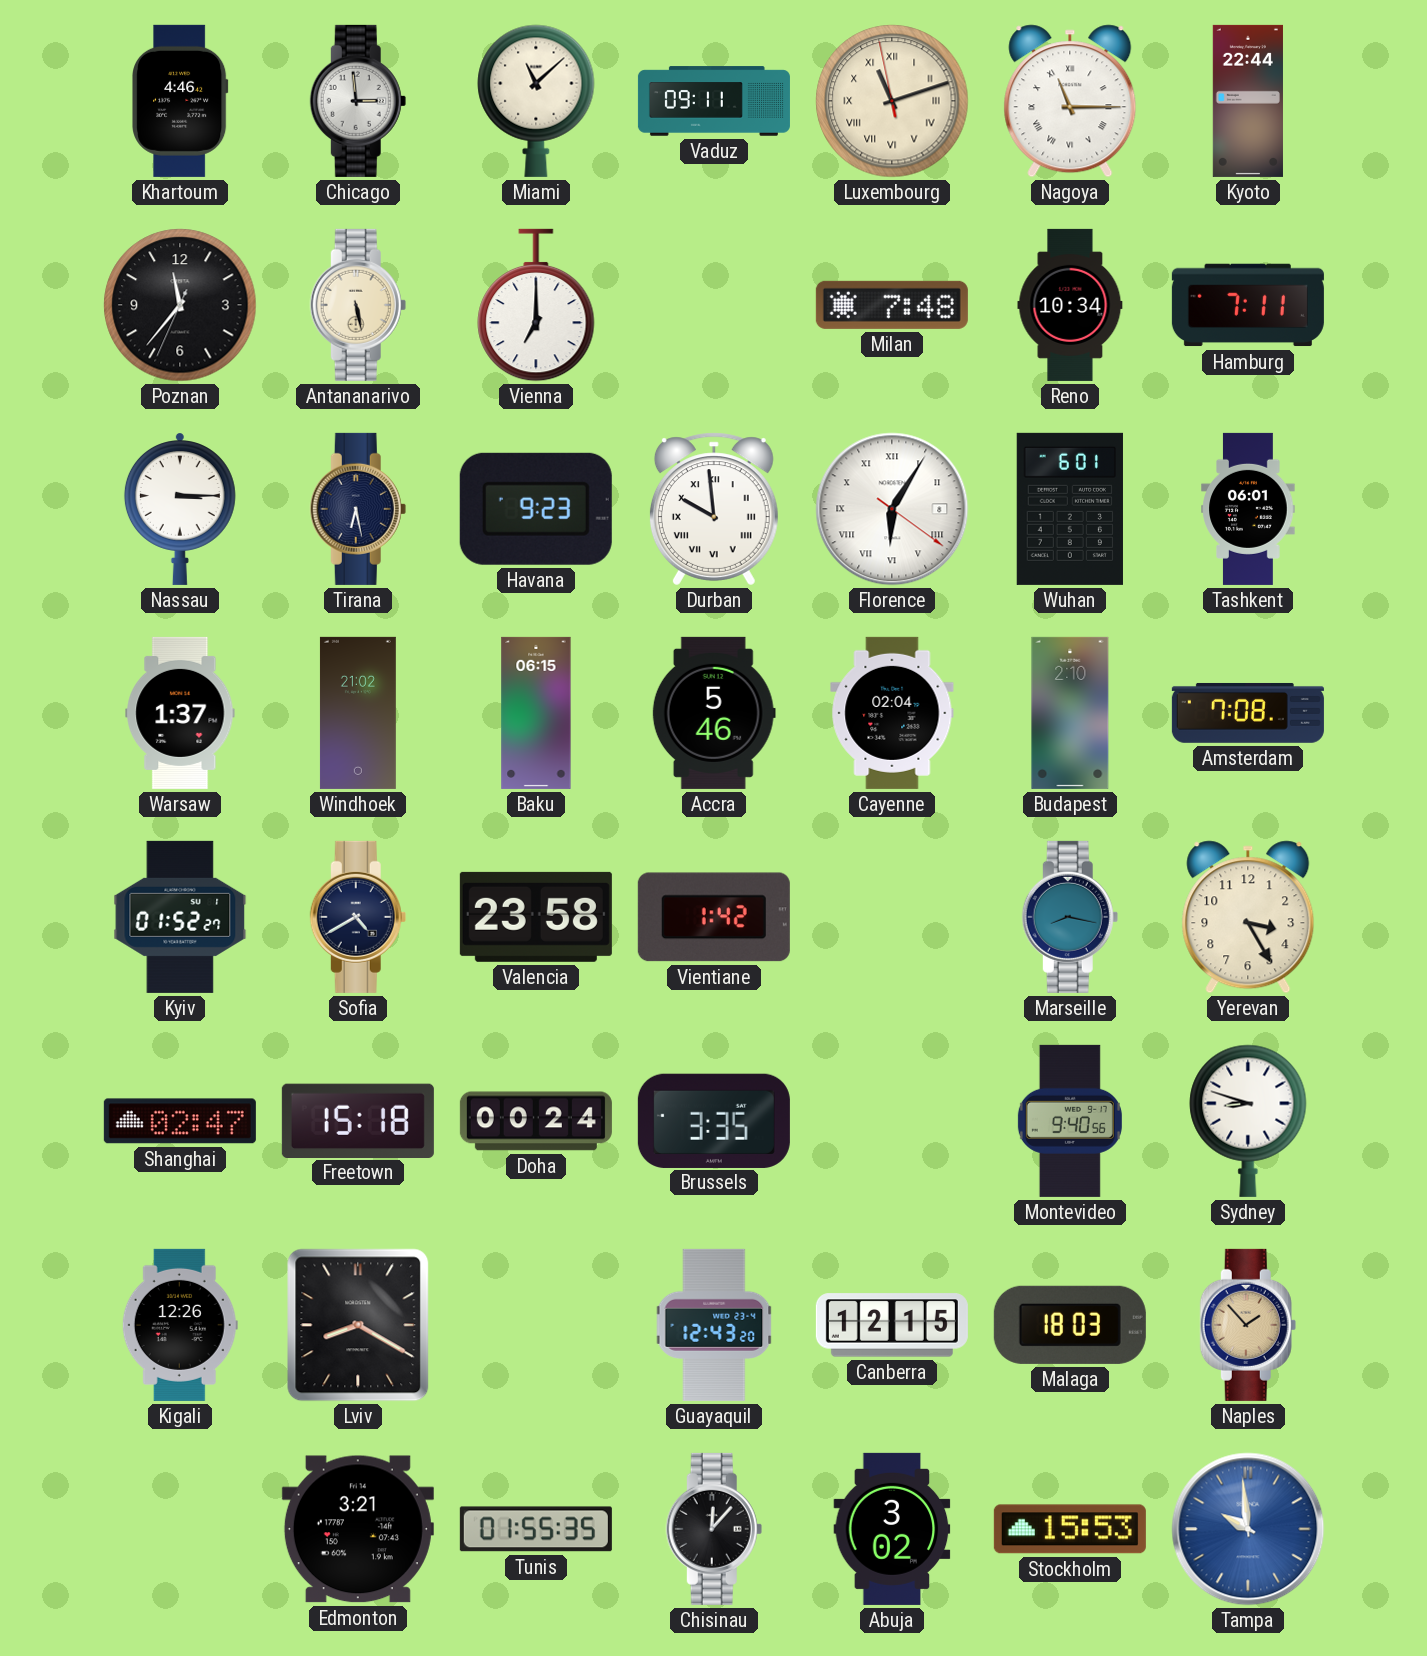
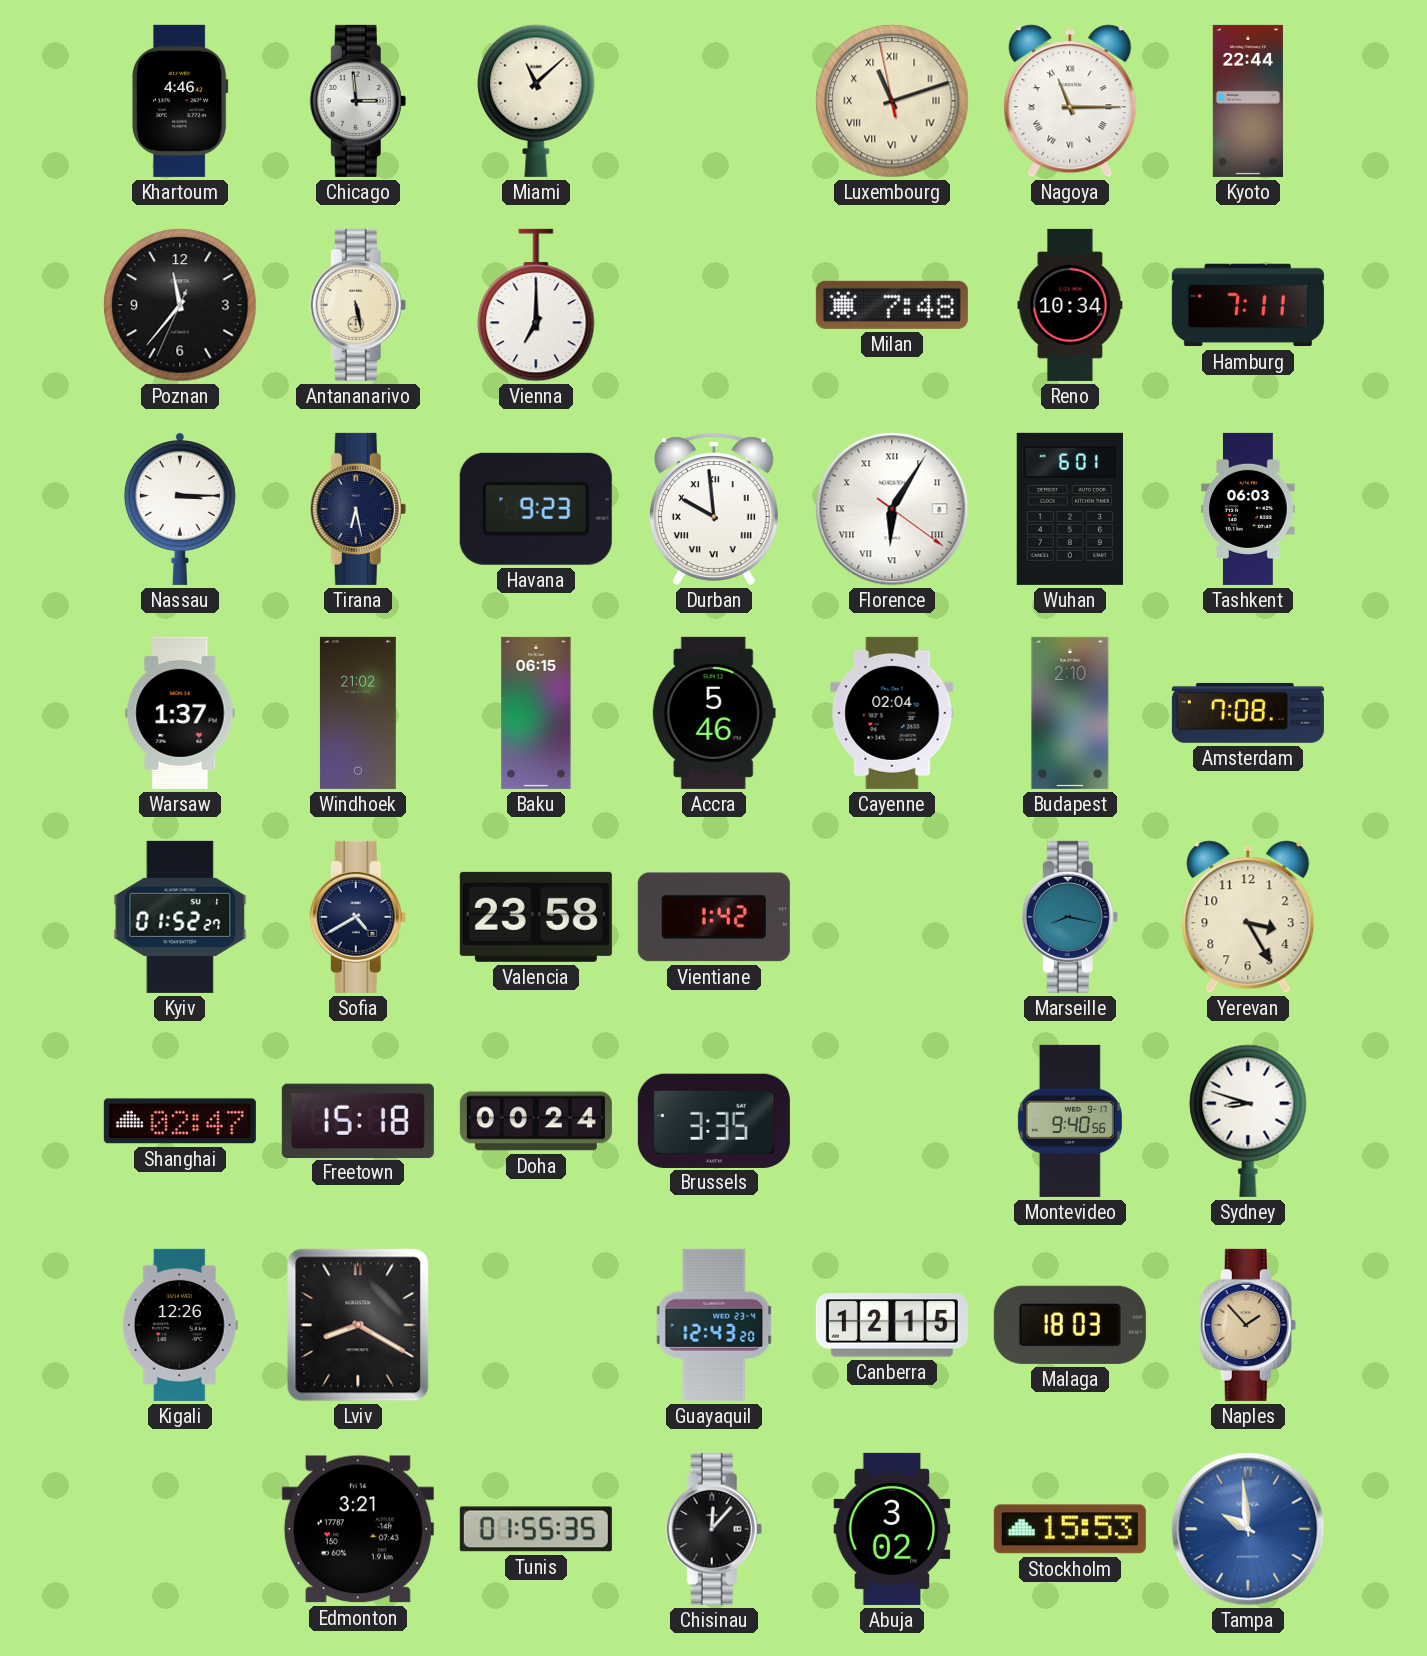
Vaduz: 09:11 -> none
Tashkent: 06:01 -> 06:03
